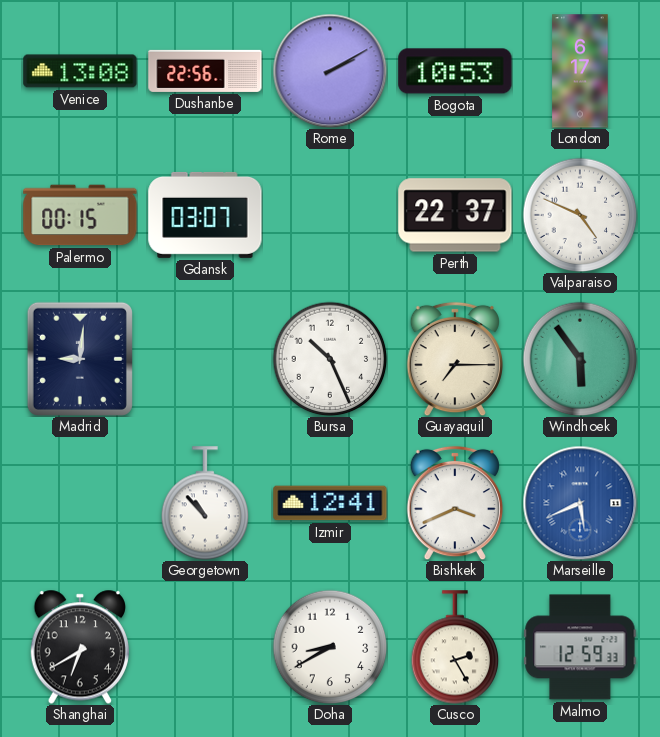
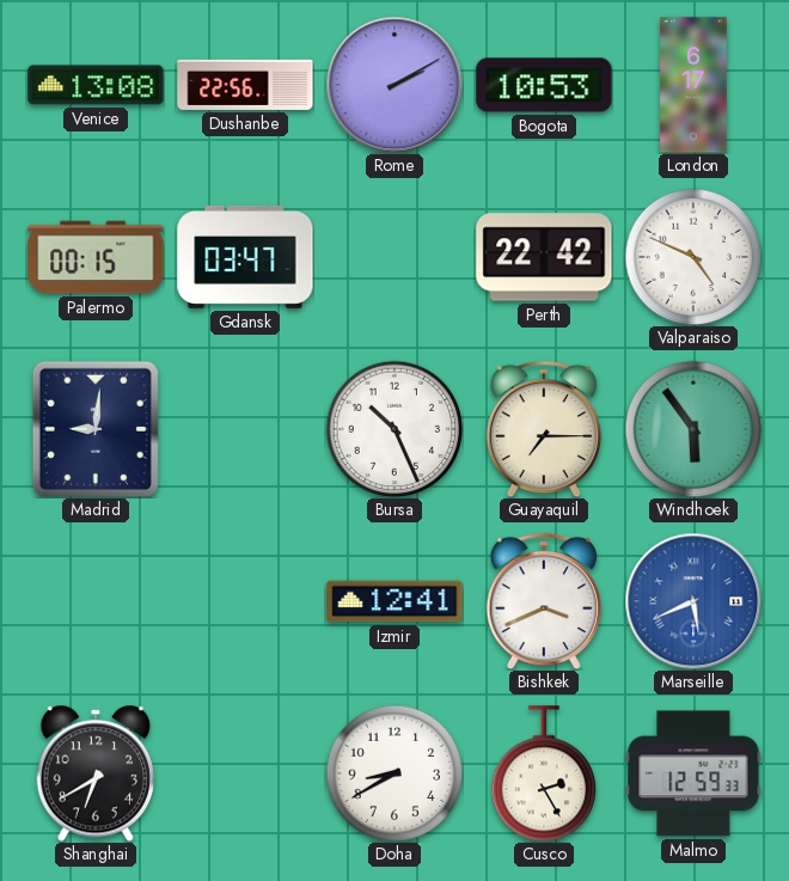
Gdansk: 03:07 -> 03:47
Perth: 22:37 -> 22:42
Georgetown: 10:53 -> none
